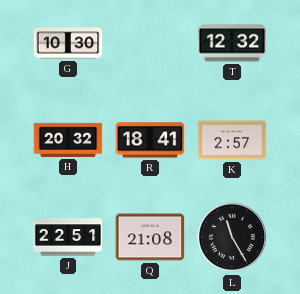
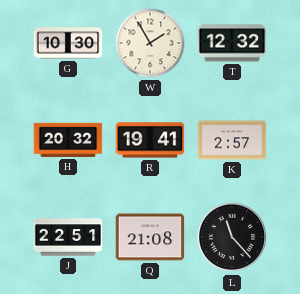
W: none -> 1:55
R: 18:41 -> 19:41
L: 11:25 -> 11:23
